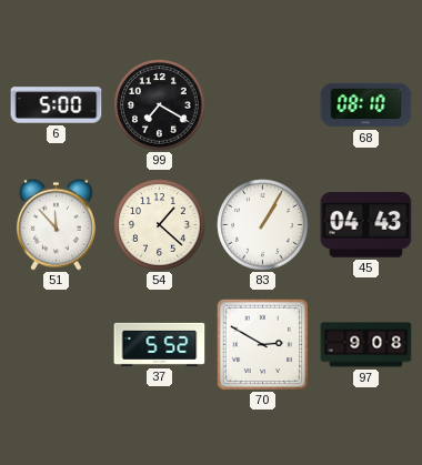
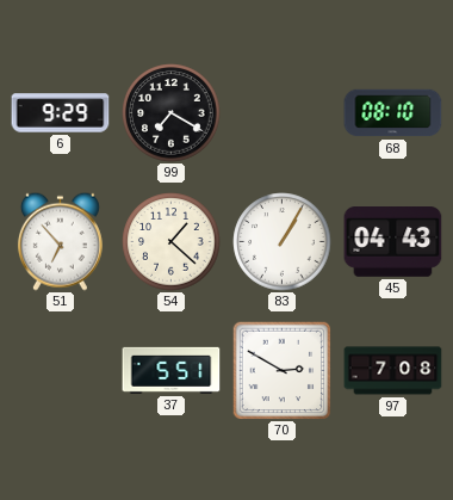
6: 5:00 -> 9:29
51: 11:53 -> 6:53
37: 5:52 -> 5:51
97: 9:08 -> 7:08
